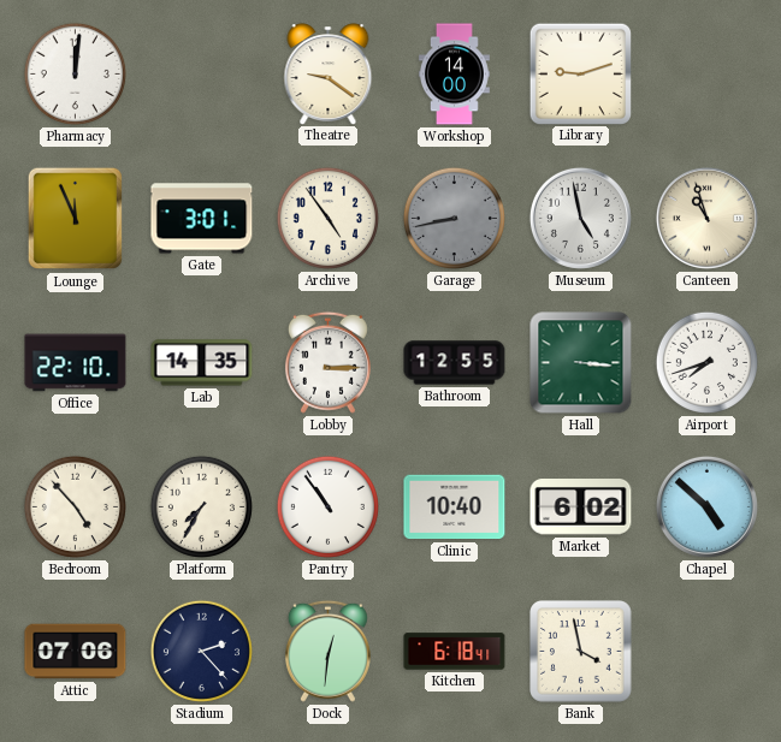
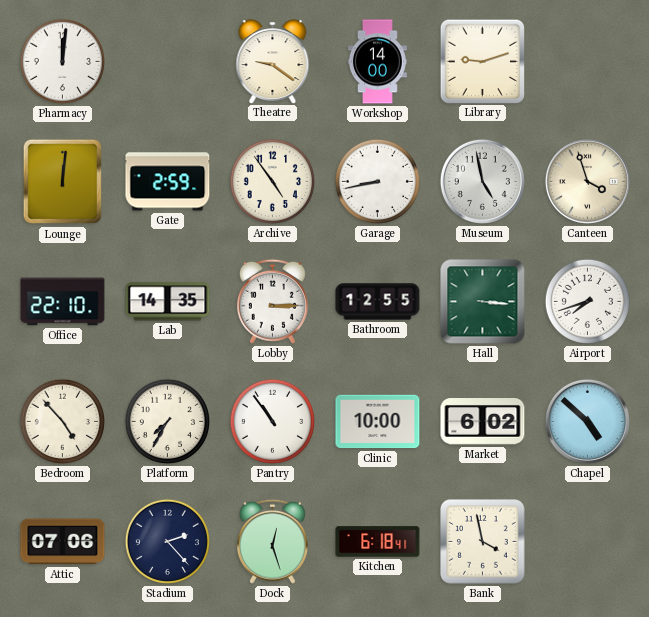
Lounge: 11:56 -> 12:01
Gate: 3:01 -> 2:59
Garage dial: grey -> white
Canteen: 10:57 -> 3:57
Clinic: 10:40 -> 10:00
Dock: 12:31 -> 12:27
